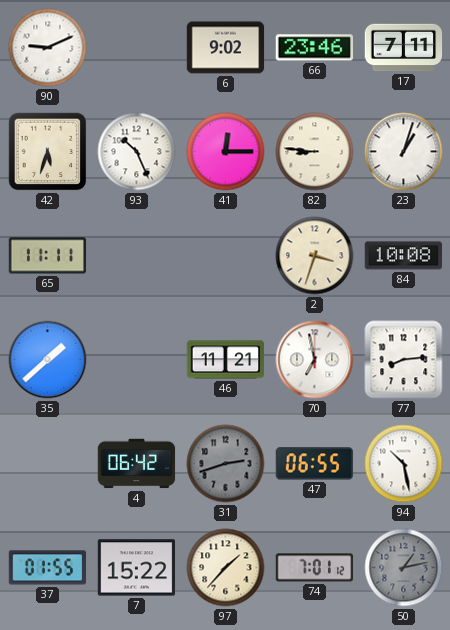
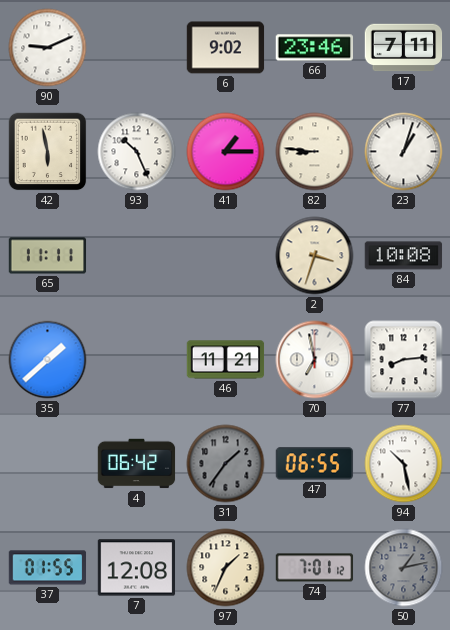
42: 5:33 -> 5:58
41: 12:15 -> 1:15
31: 2:42 -> 1:36
7: 15:22 -> 12:08
97: 1:37 -> 1:34
